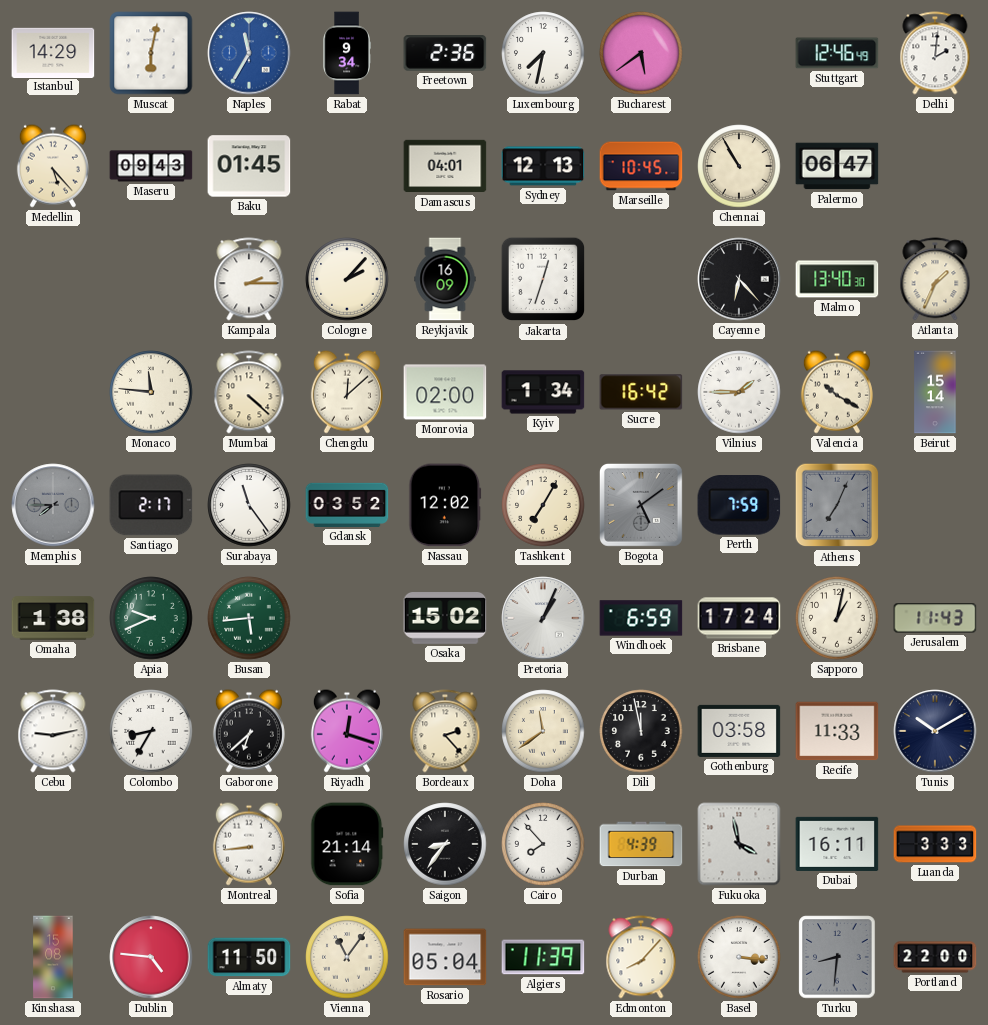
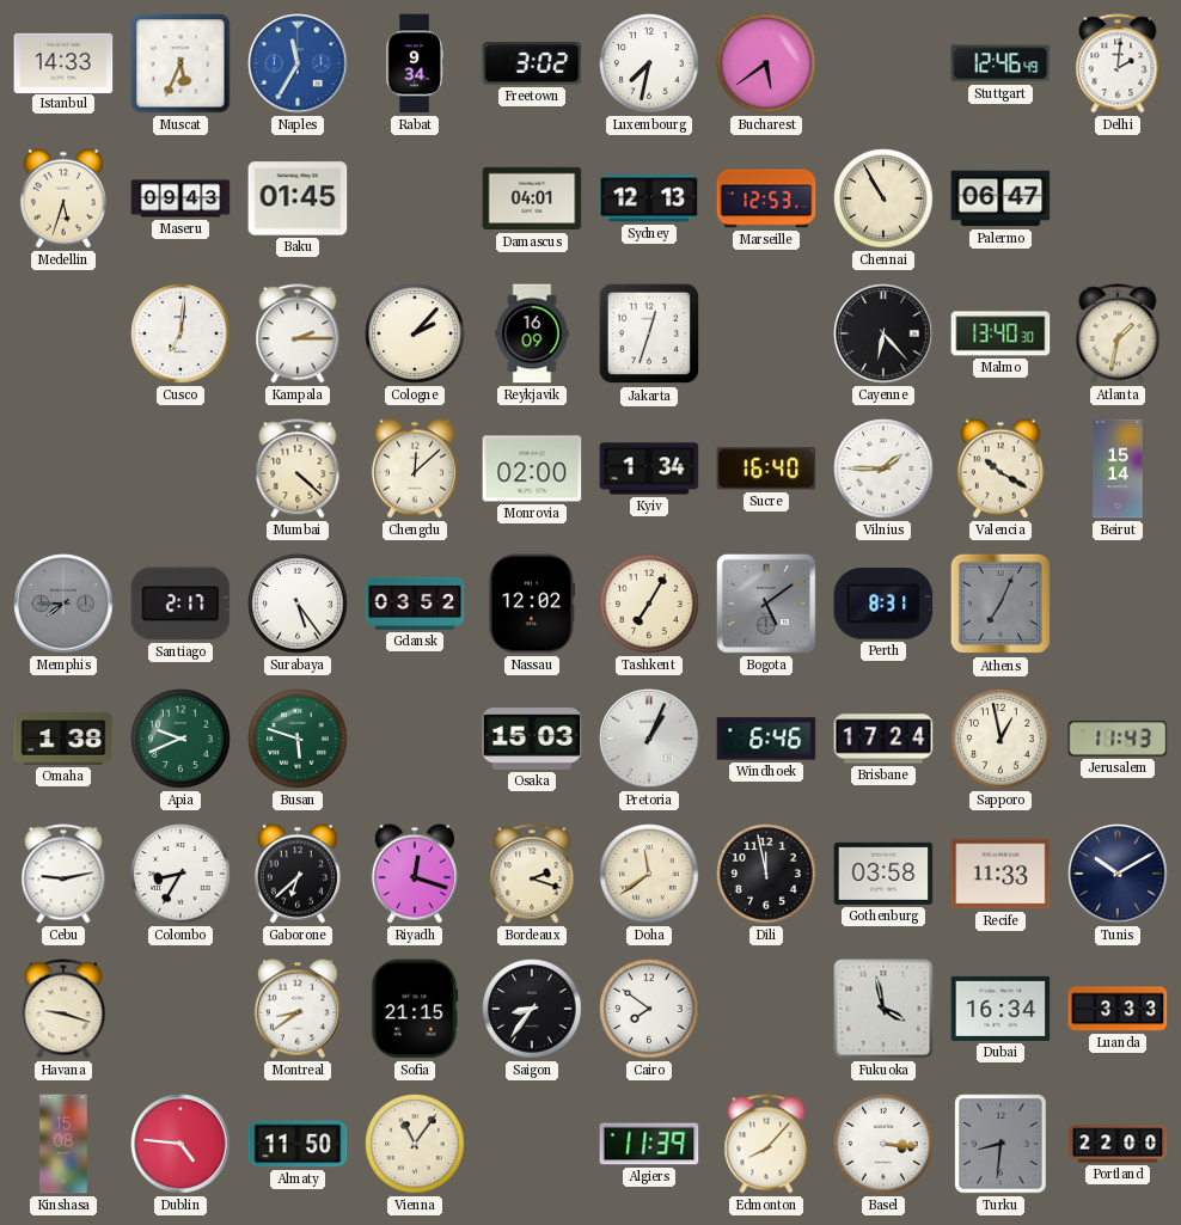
Istanbul: 14:29 -> 14:33
Muscat: 6:02 -> 5:34
Freetown: 2:36 -> 3:02
Medellin: 5:23 -> 5:33
Marseille: 10:45 -> 12:53
Cusco: none -> 7:01
Atlanta: 1:34 -> 1:32
Monaco: 11:46 -> none
Sucre: 16:42 -> 16:40
Surabaya: 11:24 -> 5:24
Perth: 7:59 -> 8:31
Busan: 5:44 -> 5:48
Osaka: 15:02 -> 15:03
Windhoek: 6:59 -> 6:46
Sapporo: 1:02 -> 12:58
Bordeaux: 2:23 -> 2:18
Havana: none -> 9:18
Montreal: 8:44 -> 8:39
Sofia: 21:14 -> 21:15
Cairo: 7:53 -> 7:51
Durban: 4:39 -> none
Dubai: 16:11 -> 16:34
Rosario: 05:04 -> none
